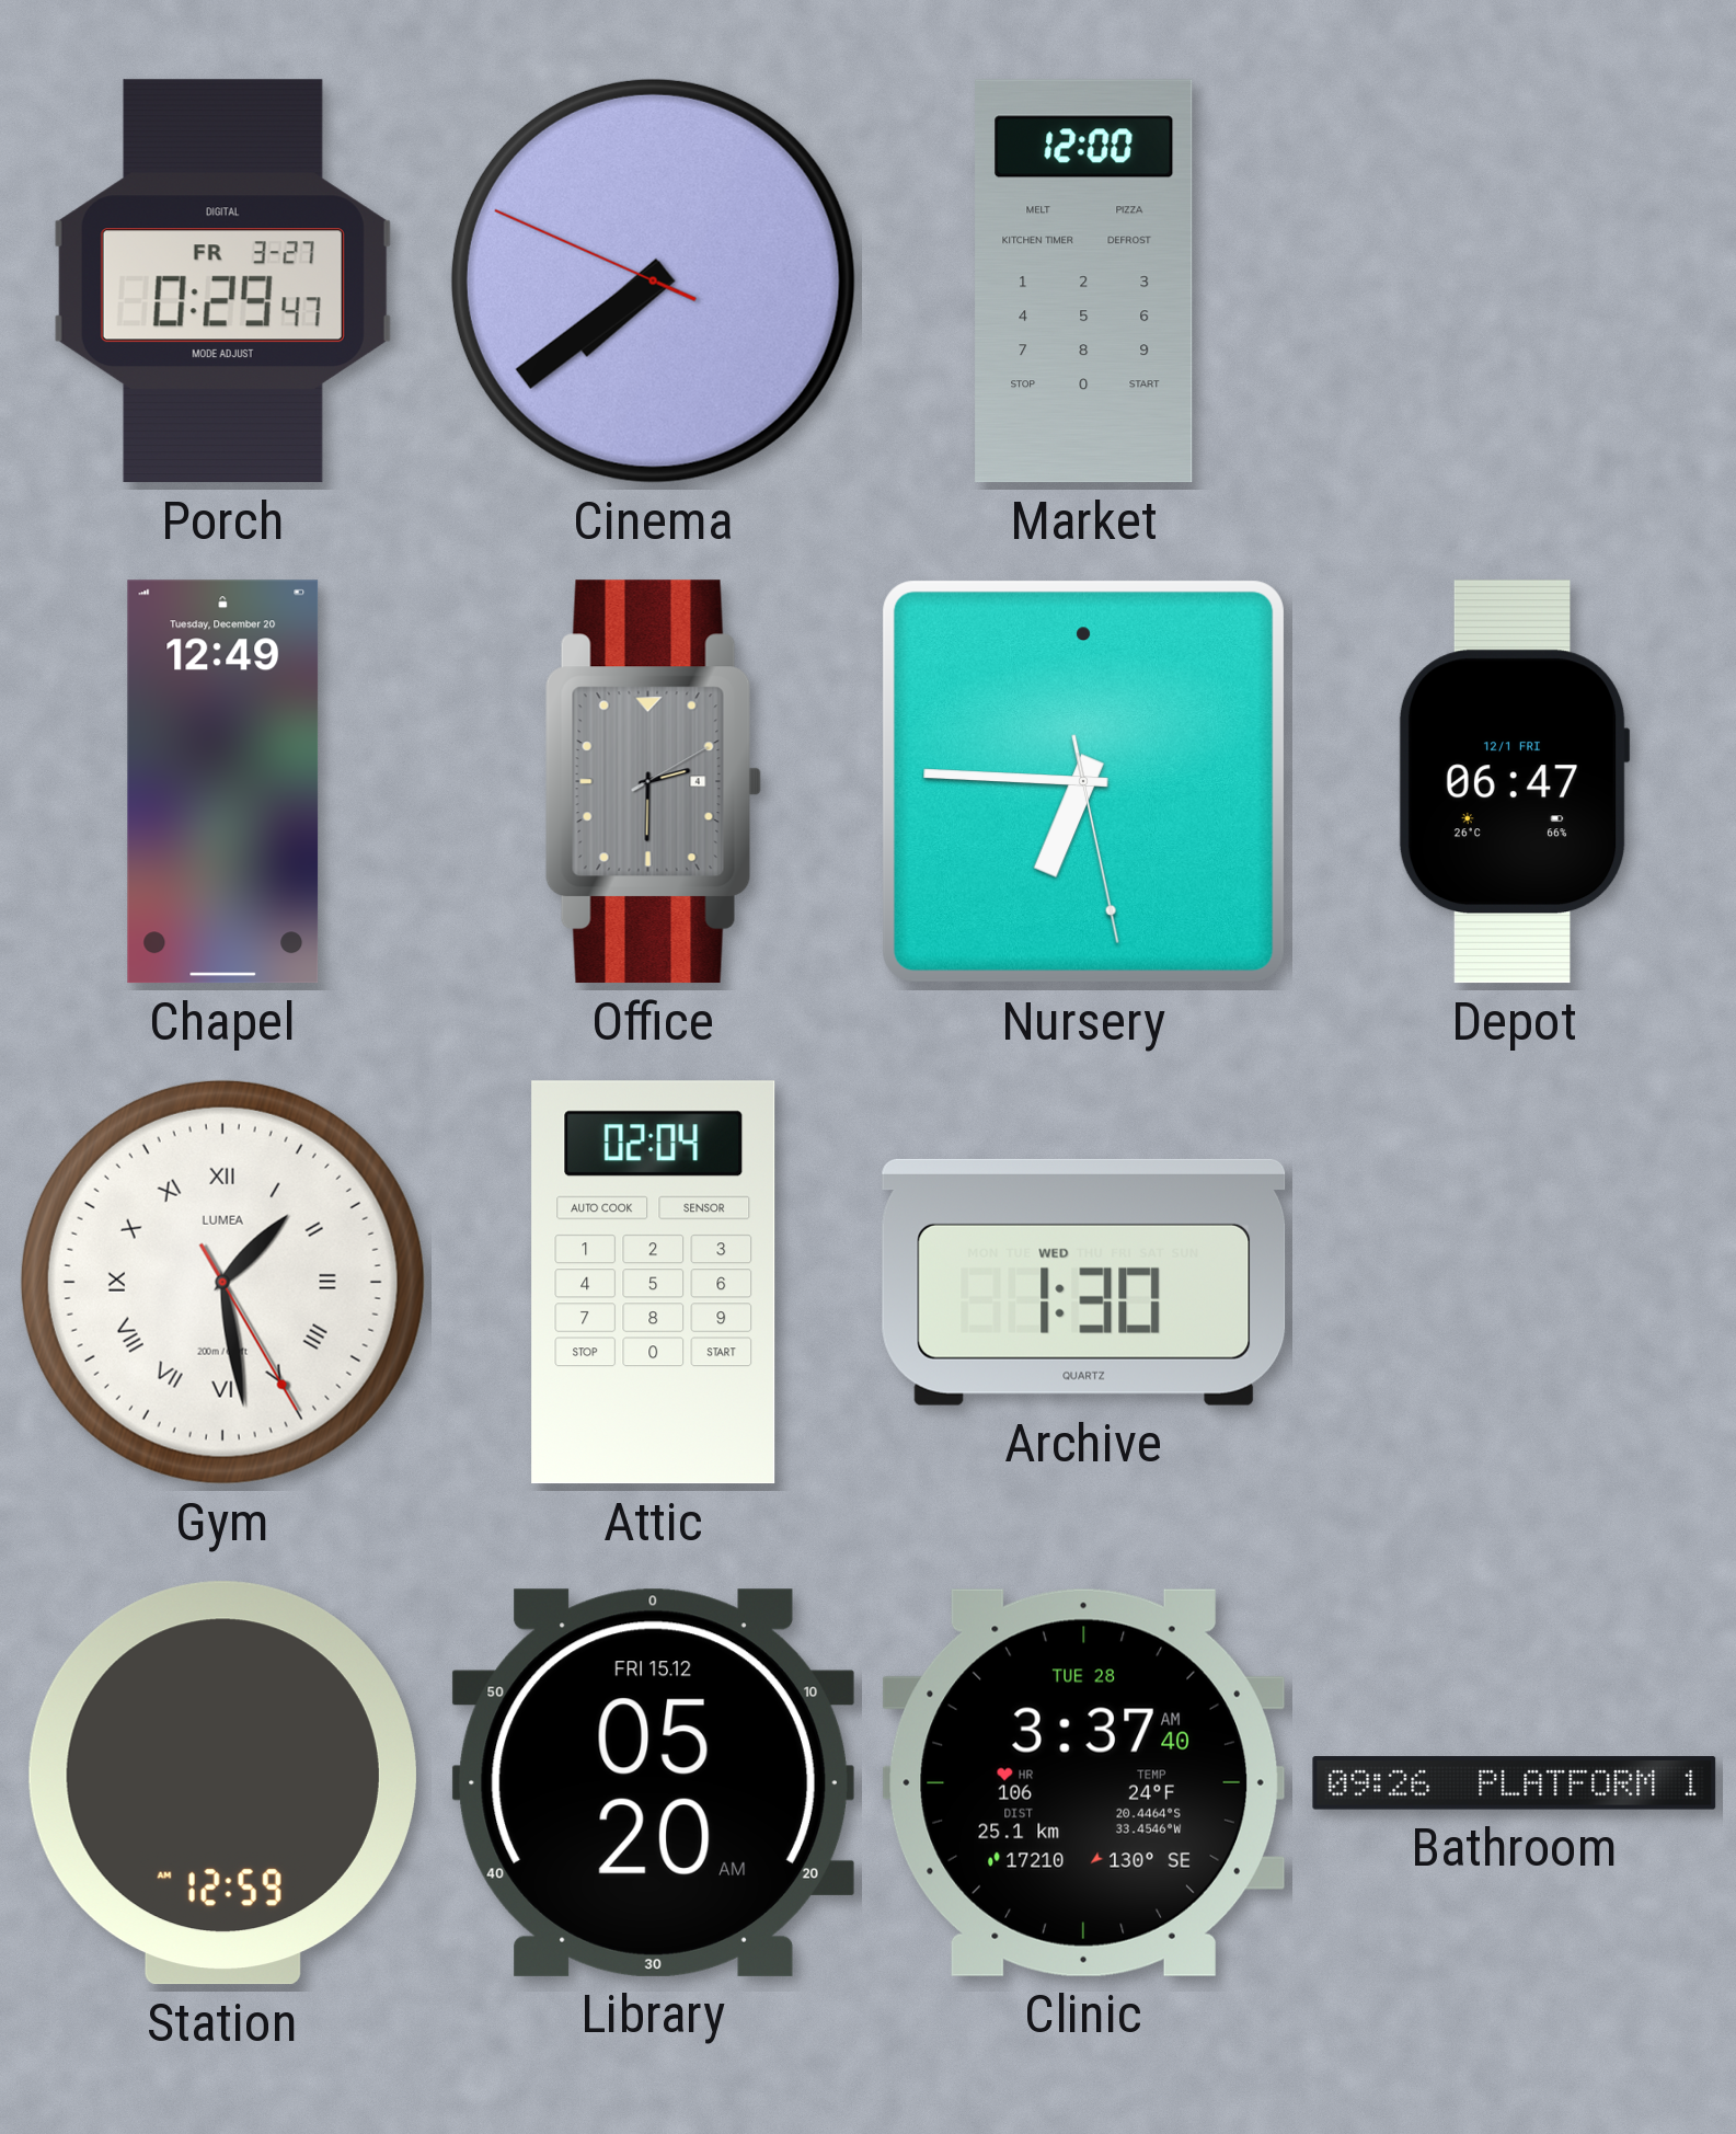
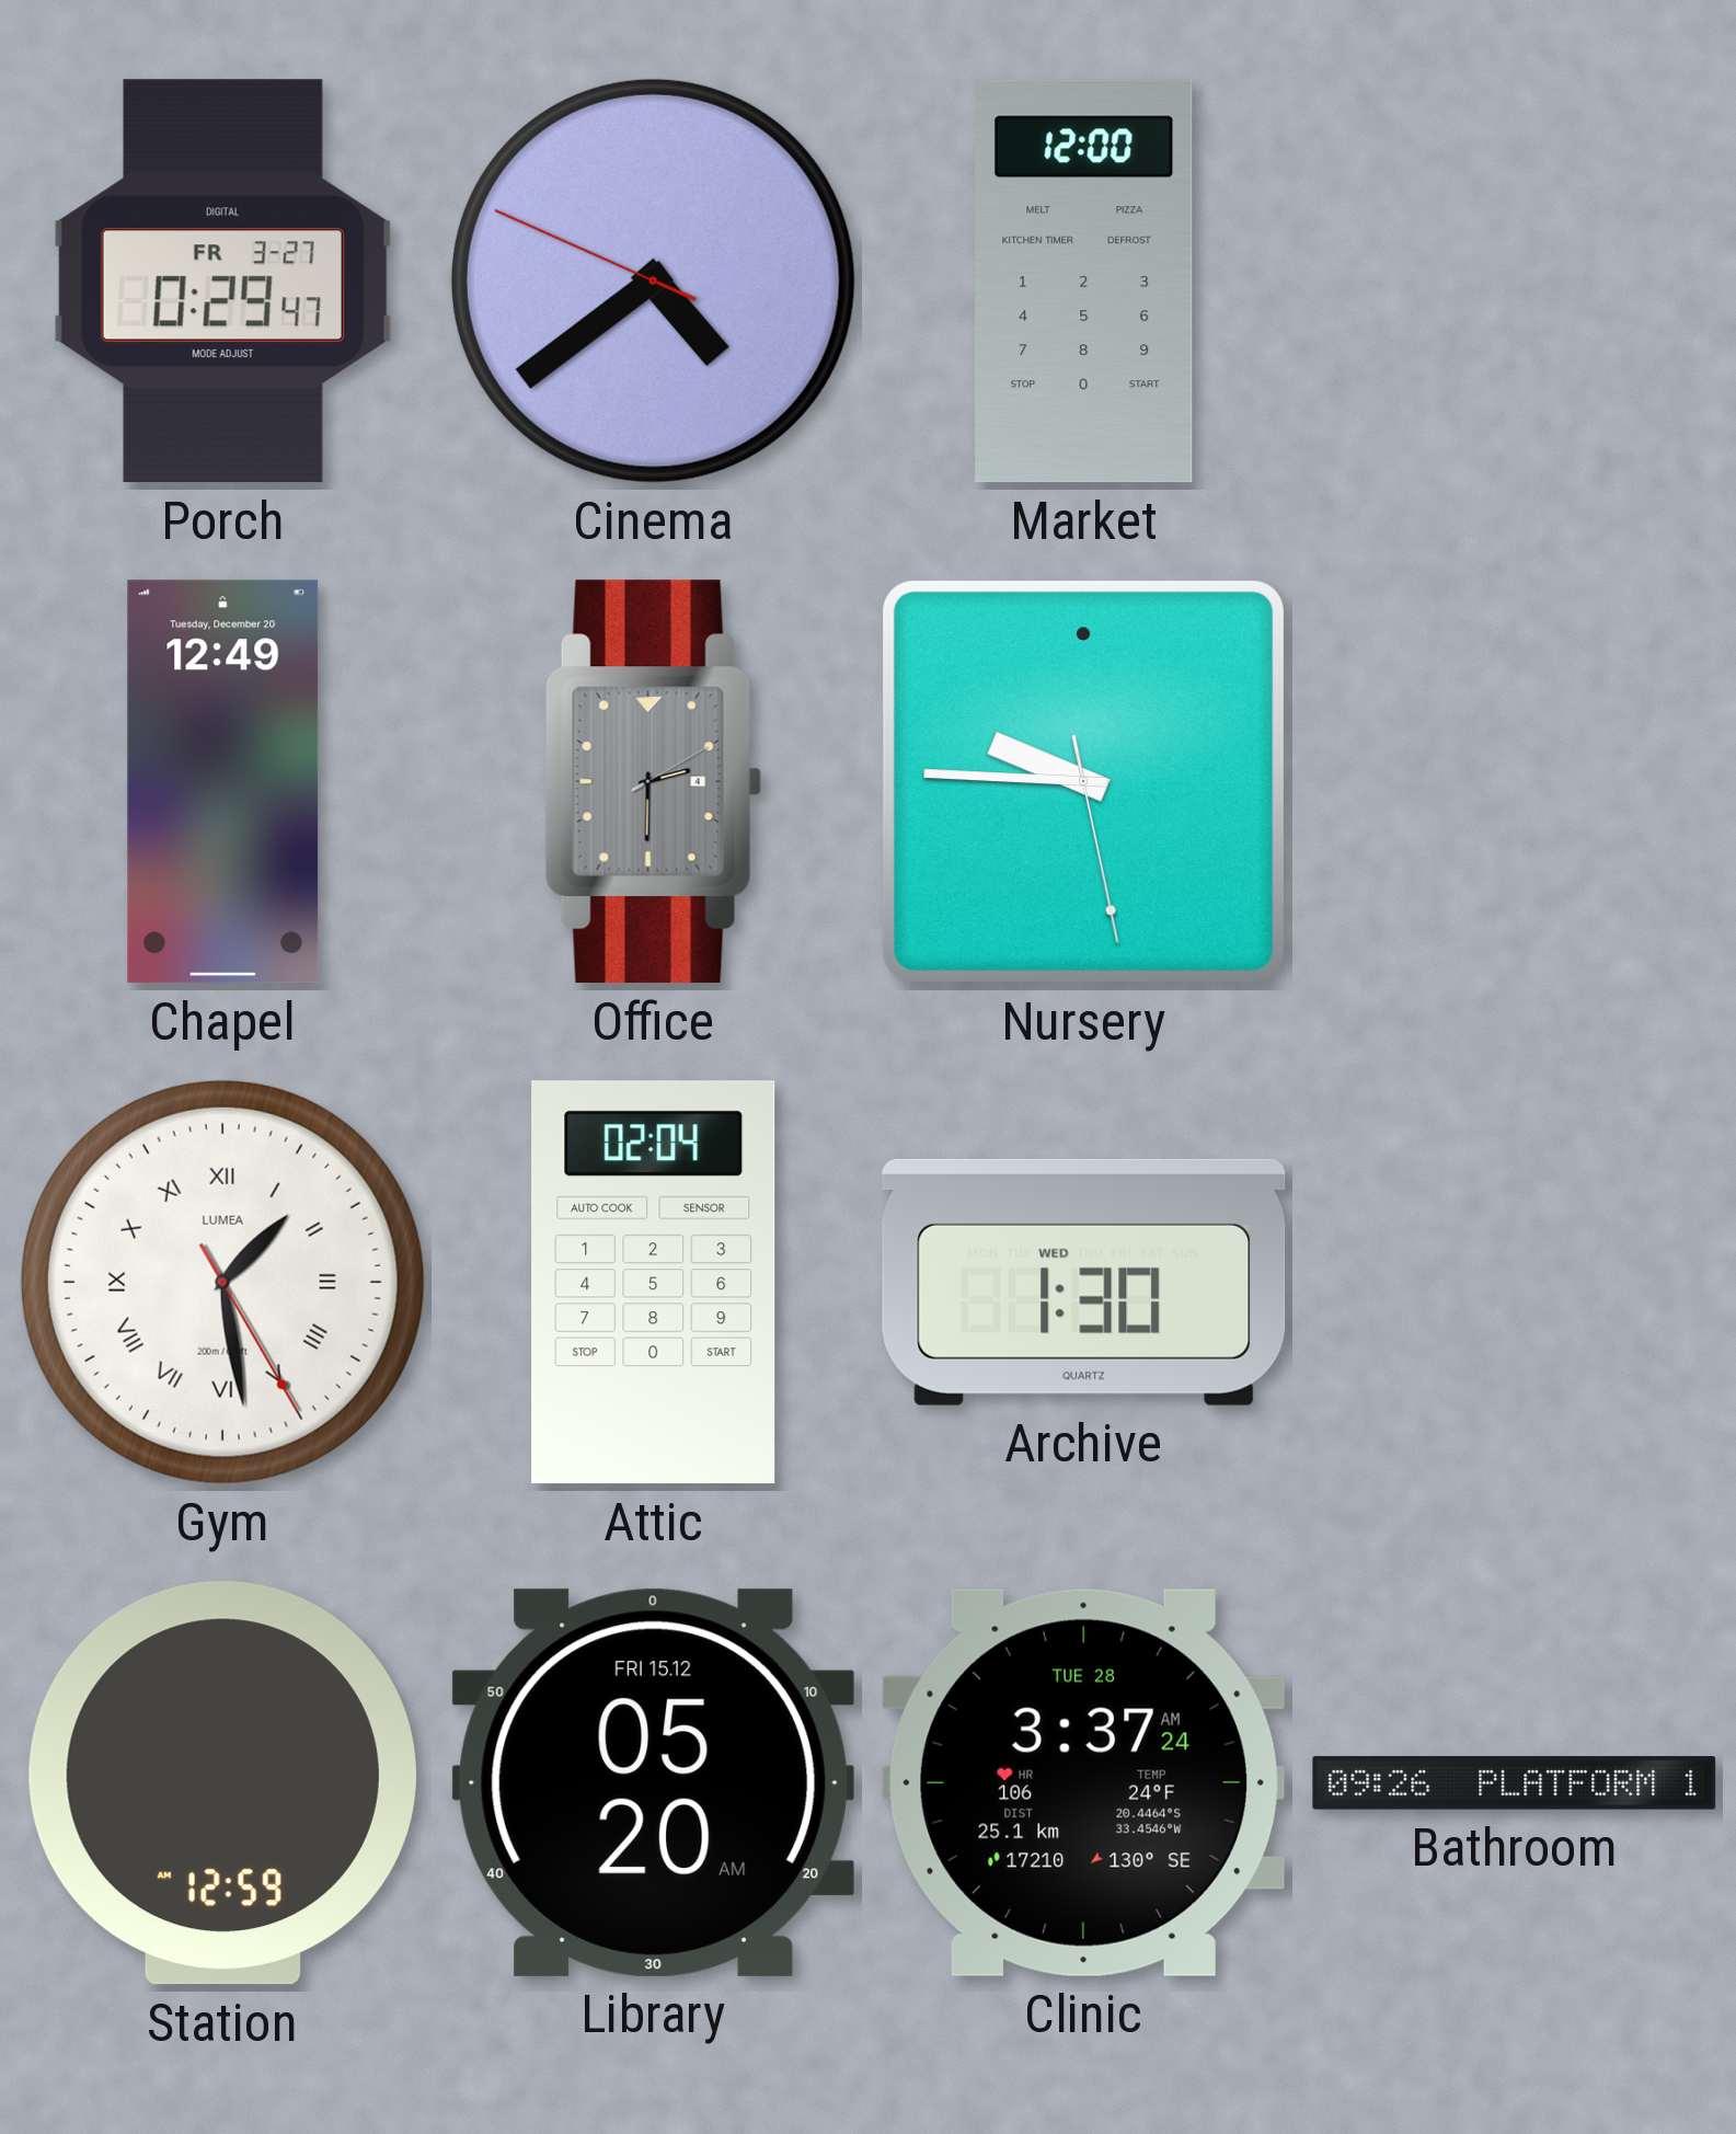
Cinema: 7:38 -> 4:38
Nursery: 6:45 -> 9:45
Depot: 06:47 -> none
Clinic: 3:37:40 AM -> 3:37:24 AM
